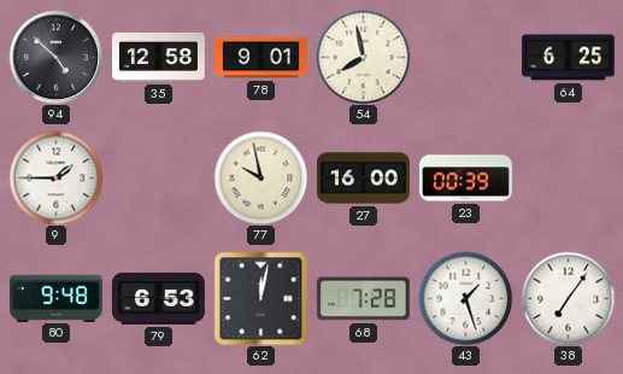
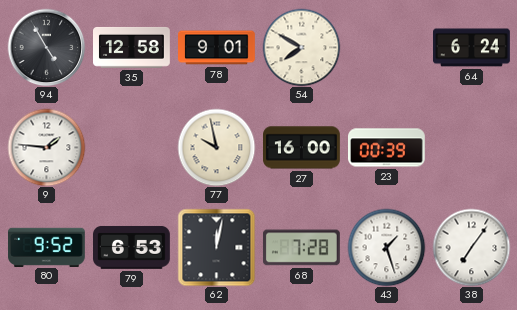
94: 4:52 -> 4:55
54: 7:58 -> 7:50
64: 6:25 -> 6:24
9: 1:45 -> 1:46
80: 9:48 -> 9:52
